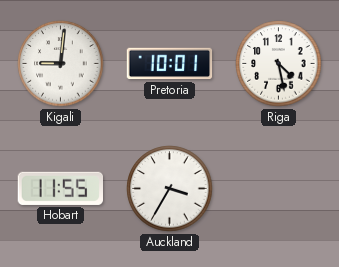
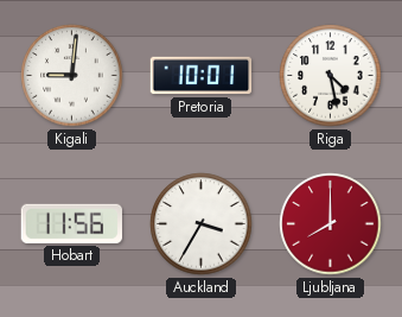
Hobart: 11:55 -> 11:56
Ljubljana: none -> 8:00
